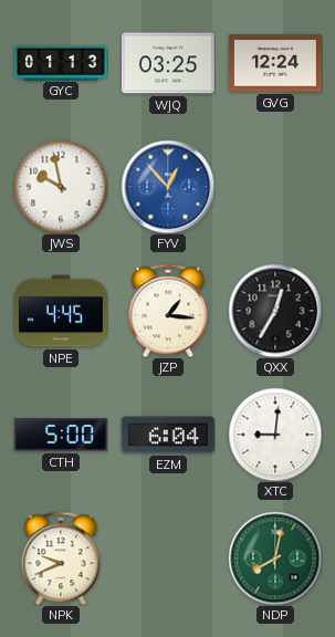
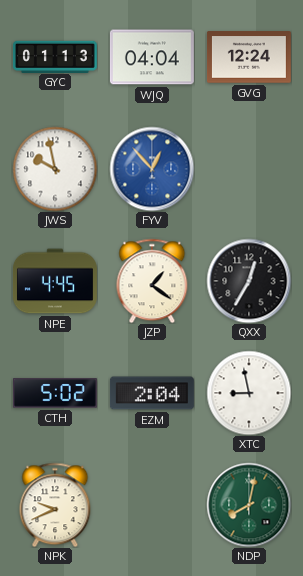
WJQ: 03:25 -> 04:04
JZP: 1:16 -> 1:21
CTH: 5:00 -> 5:02
EZM: 6:04 -> 2:04
XTC: 9:01 -> 8:58
